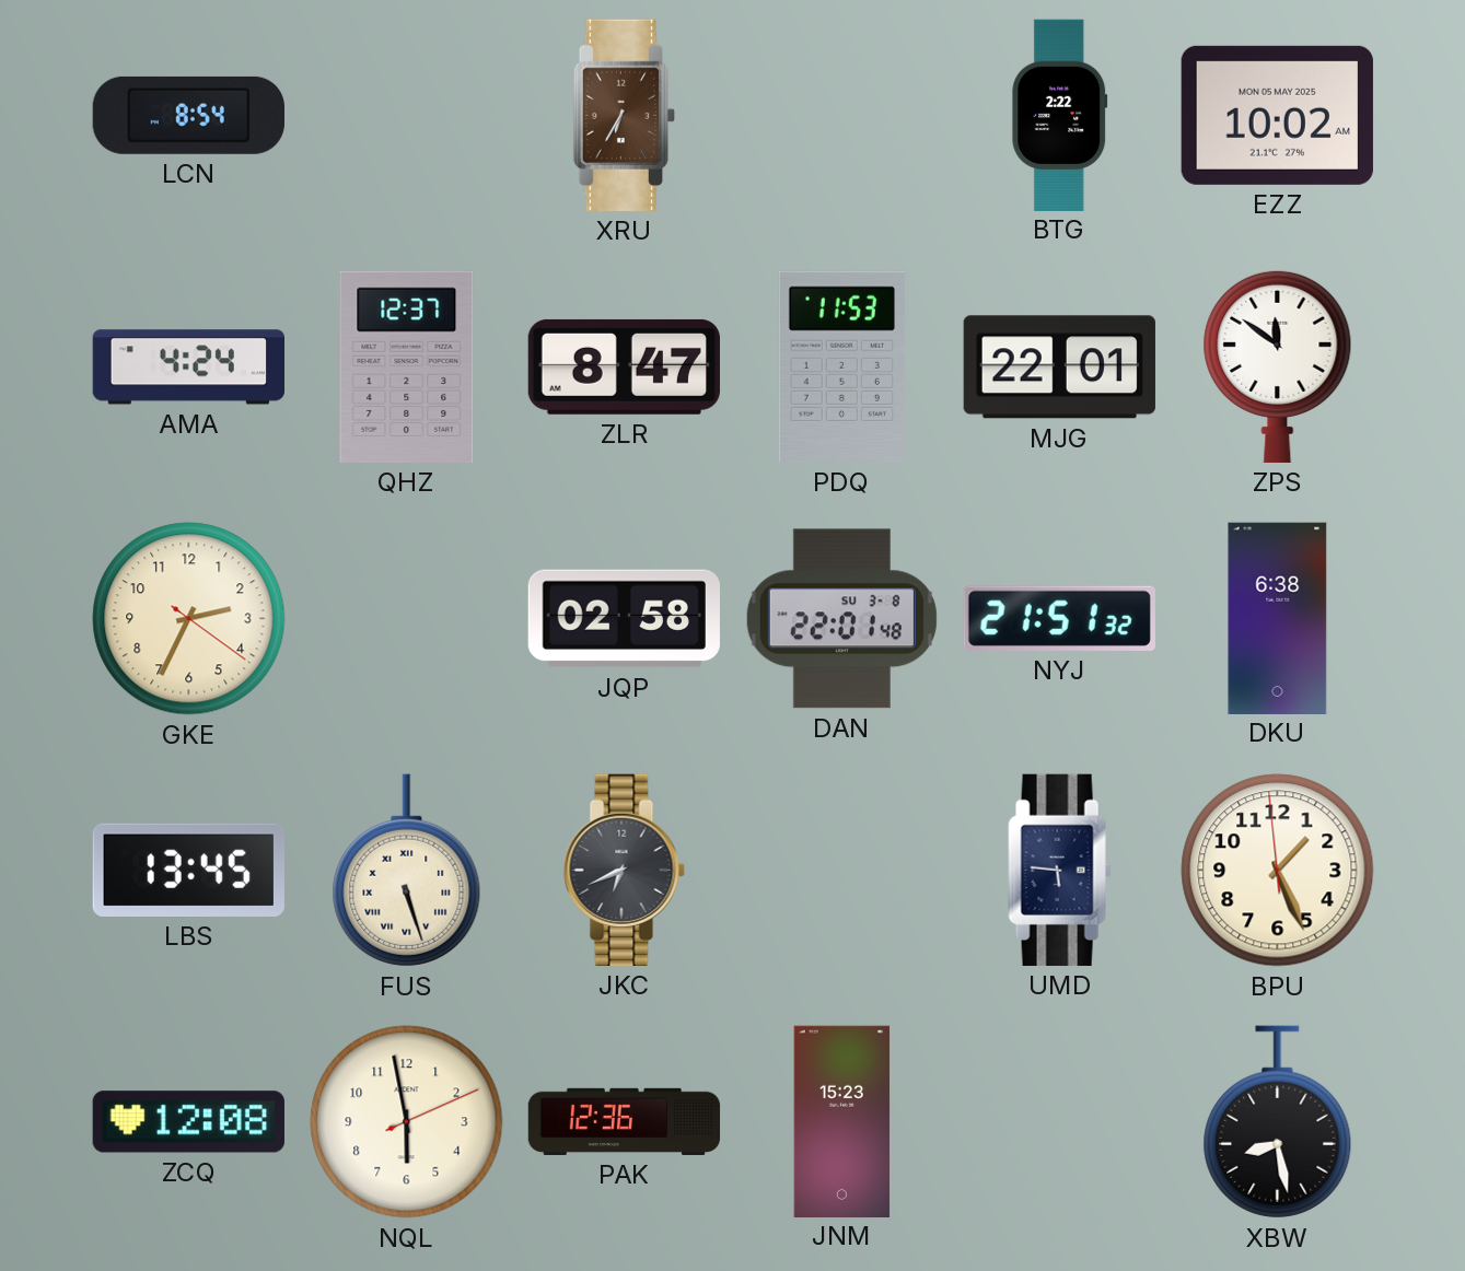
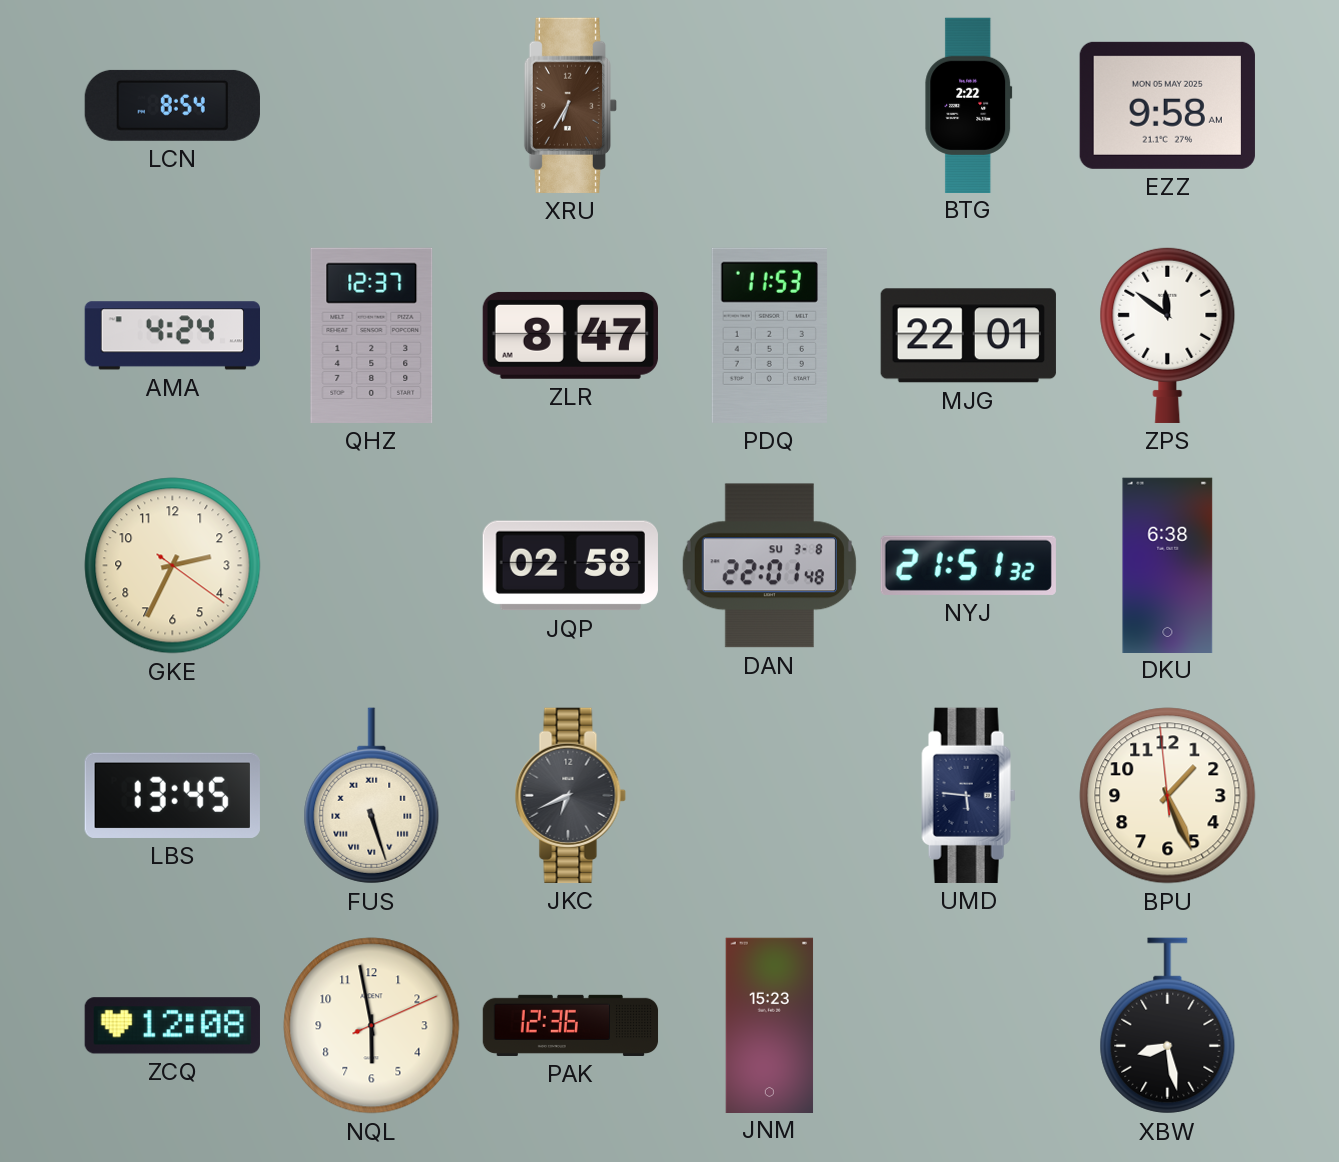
EZZ: 10:02 -> 9:58
